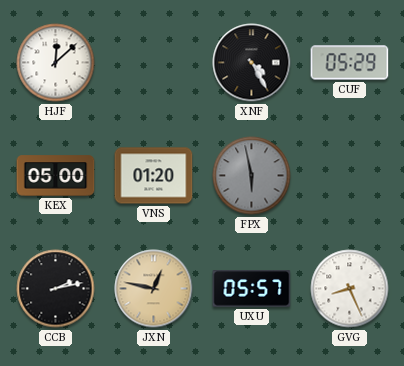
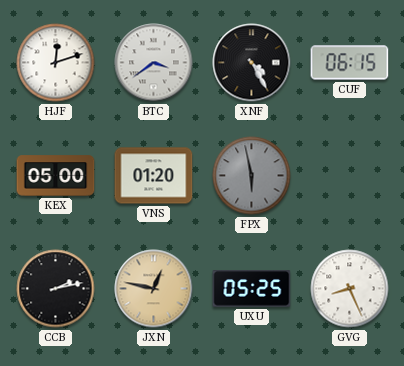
HJF: 12:08 -> 12:12
BTC: none -> 3:39
CUF: 05:29 -> 06:15
UXU: 05:57 -> 05:25
